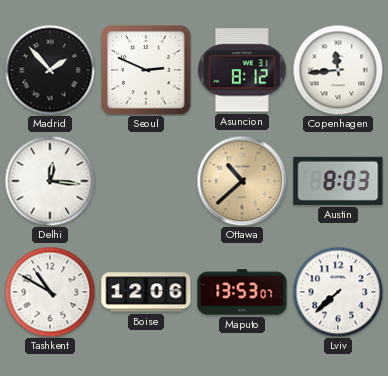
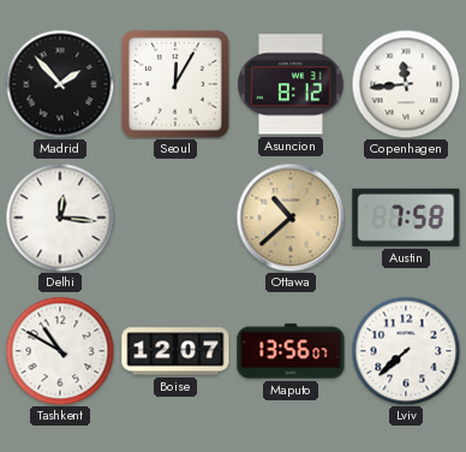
Seoul: 2:49 -> 12:05
Austin: 8:03 -> 7:58
Boise: 12:06 -> 12:07
Maputo: 13:53 -> 13:56
